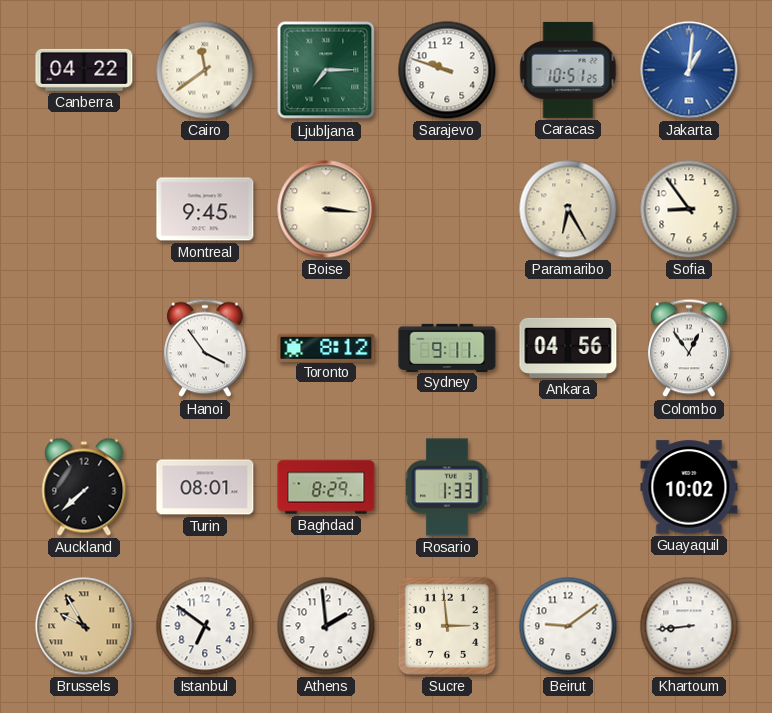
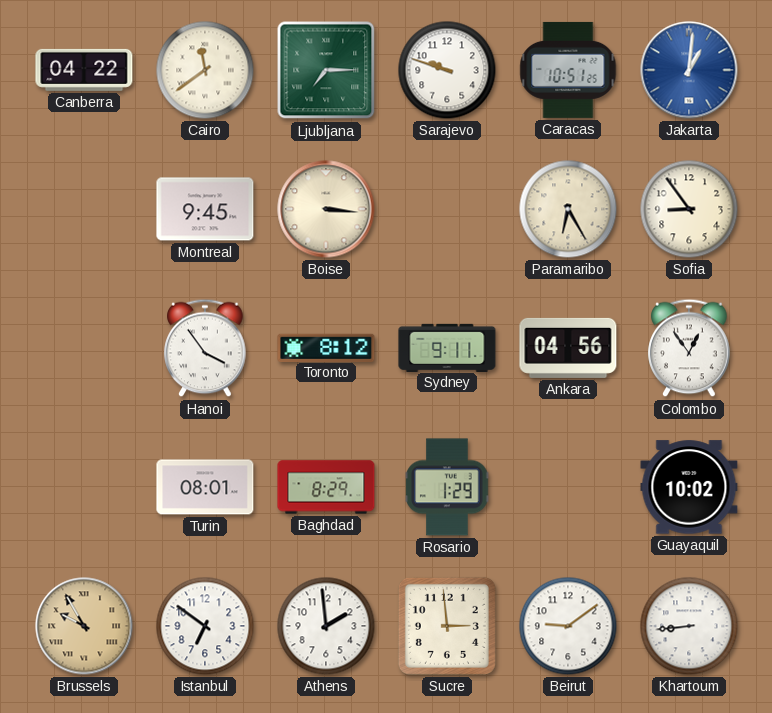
Auckland: 7:38 -> none
Rosario: 1:33 -> 1:29
